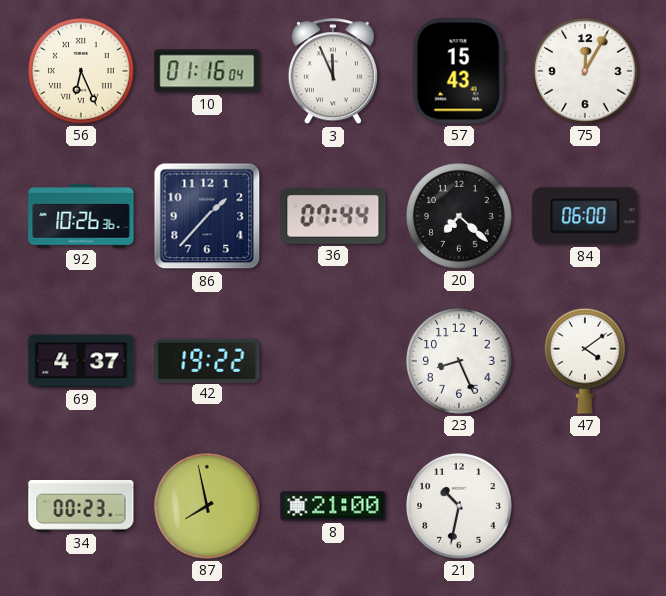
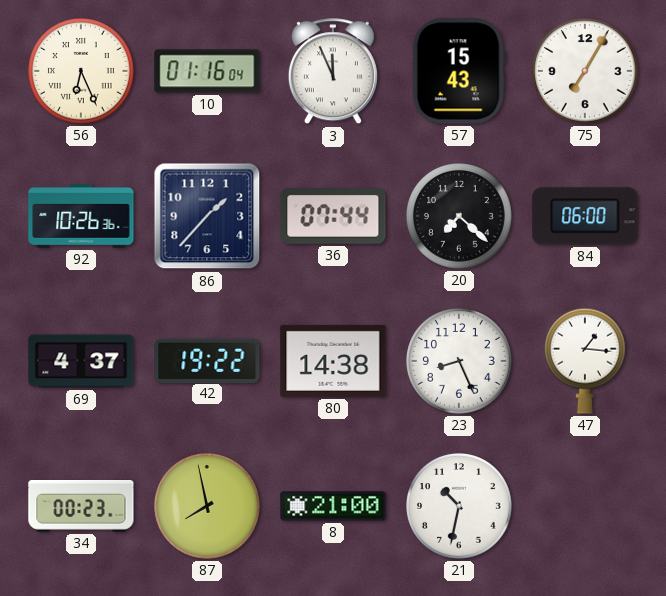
75: 12:05 -> 7:05
80: none -> 14:38
47: 4:09 -> 1:16
